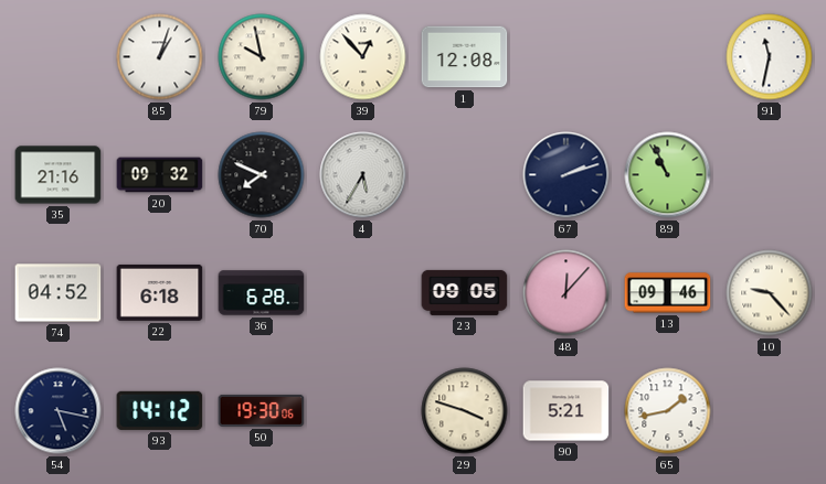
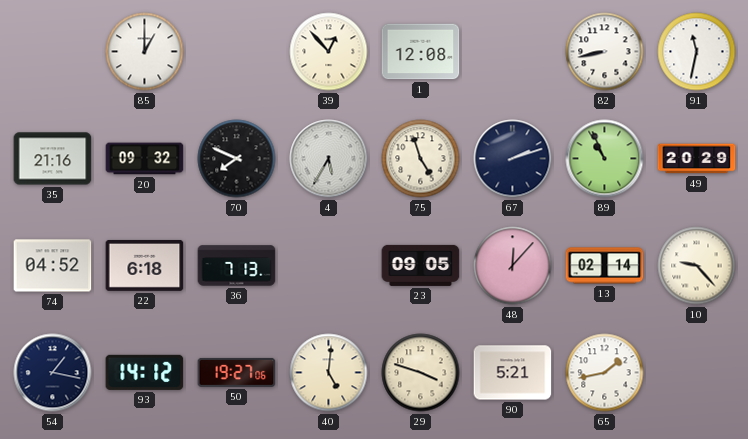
85: 1:03 -> 1:00
79: 9:58 -> none
82: none -> 8:43
75: none -> 4:57
49: none -> 20:29
36: 6:28 -> 7:13
13: 09:46 -> 02:14
54: 5:17 -> 1:17
50: 19:30 -> 19:27
40: none -> 5:01
